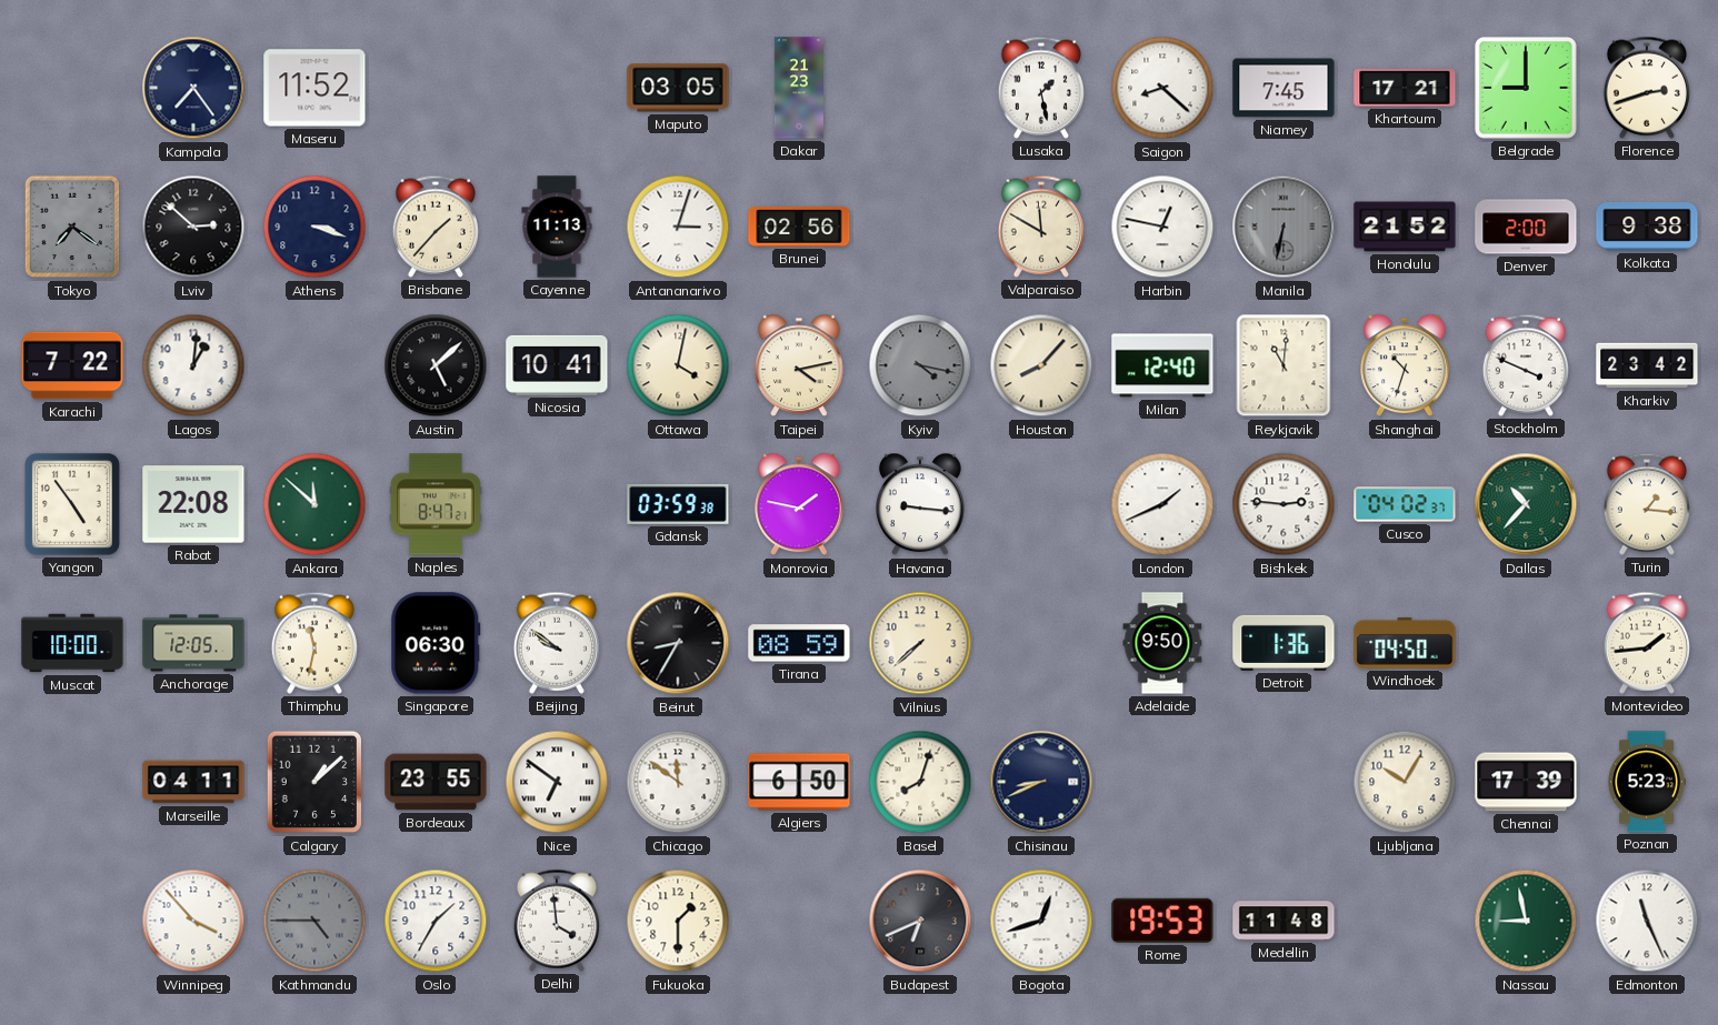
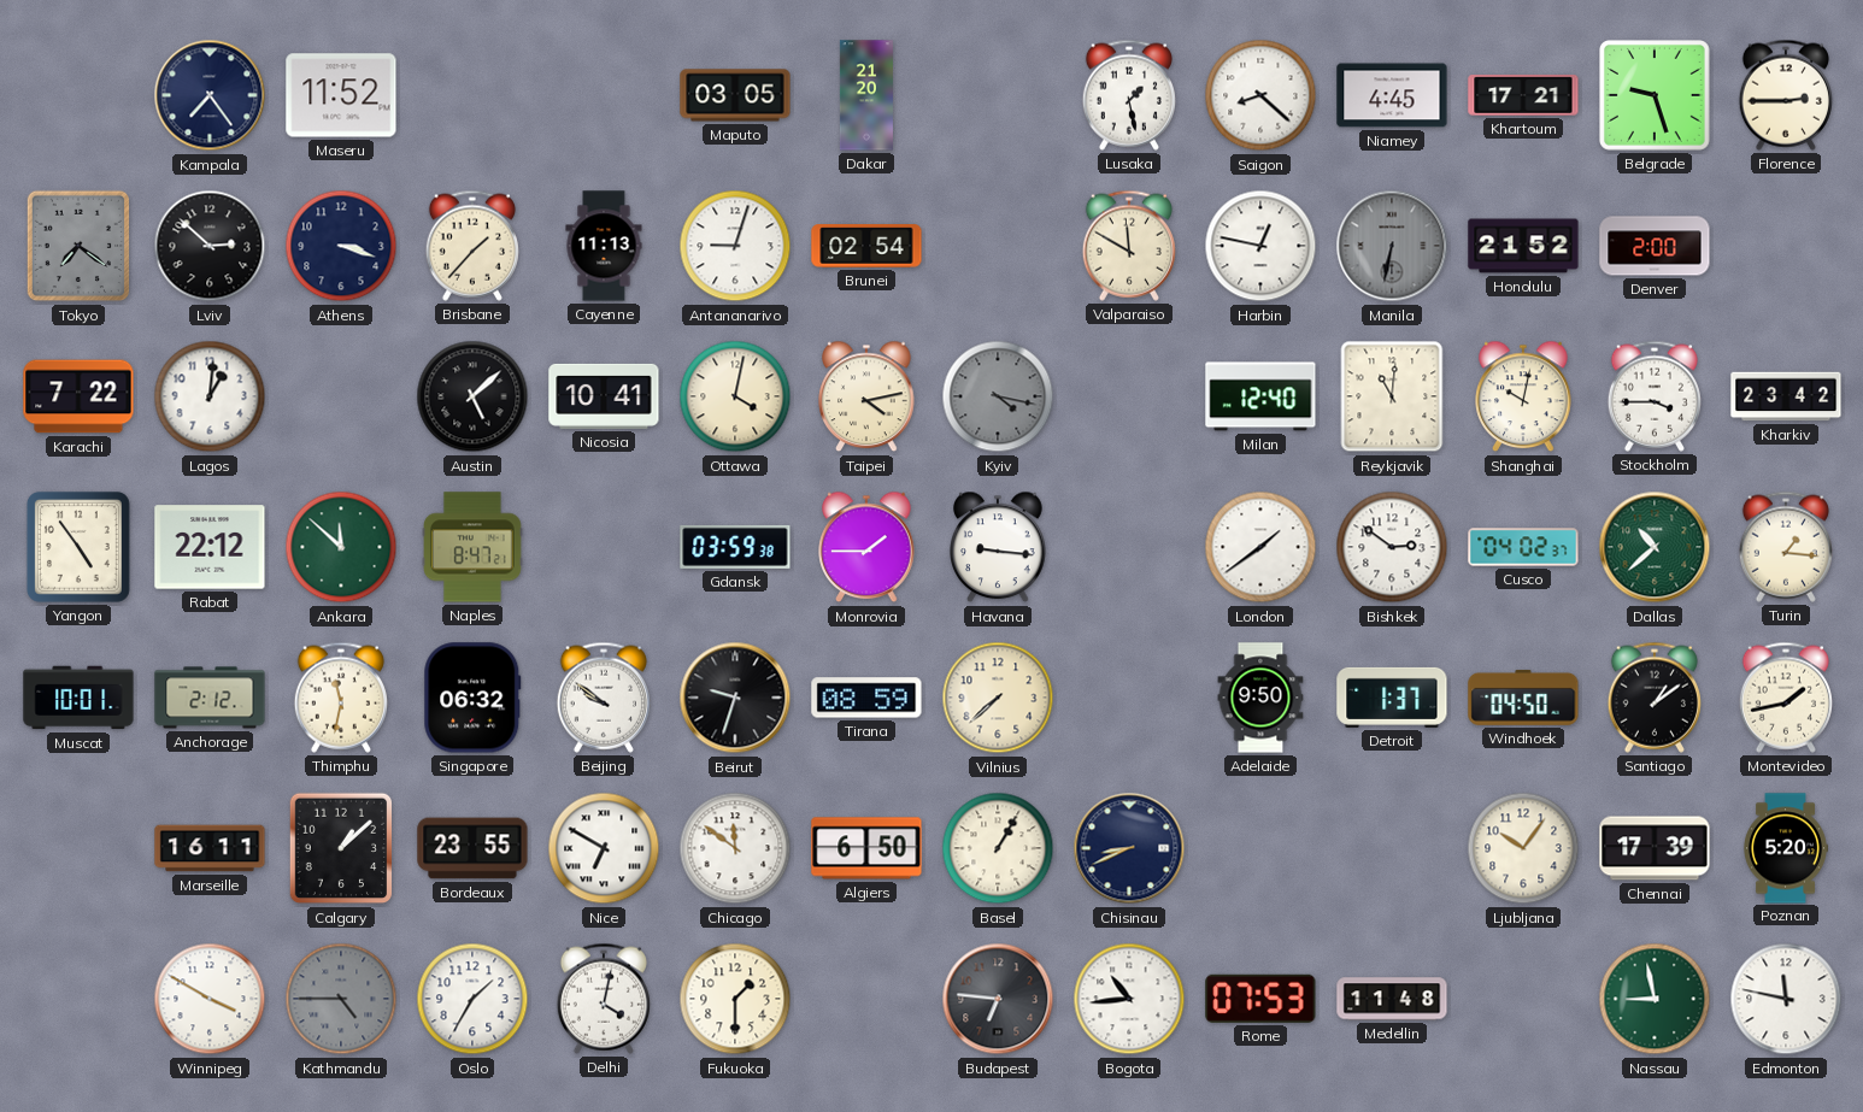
Dakar: 21:23 -> 21:20
Niamey: 7:45 -> 4:45
Belgrade: 9:00 -> 9:27
Florence: 2:42 -> 2:45
Antananarivo: 3:03 -> 9:03
Brunei: 02:56 -> 02:54
Kolkata: 9:38 -> none
Houston: 8:07 -> none
Shanghai: 10:33 -> 10:02
Stockholm: 3:49 -> 3:45
Rabat: 22:08 -> 22:12
Monrovia: 1:47 -> 1:45
London: 1:41 -> 1:39
Bishkek: 2:46 -> 2:51
Dallas: 10:37 -> 10:38
Muscat: 10:00 -> 10:01
Anchorage: 12:05 -> 2:12
Singapore: 06:30 -> 06:32
Beirut: 8:35 -> 9:33
Detroit: 1:36 -> 1:37
Santiago: none -> 1:09
Montevideo: 1:44 -> 1:43
Marseille: 04:11 -> 16:11
Nice: 6:51 -> 6:50
Basel: 8:03 -> 1:05
Ljubljana: 10:05 -> 10:06
Poznan: 5:23 -> 5:20
Winnipeg: 3:53 -> 3:50
Delhi: 3:59 -> 4:02
Budapest: 6:41 -> 6:46
Bogota: 12:42 -> 10:44
Rome: 19:53 -> 07:53
Edmonton: 11:26 -> 11:47
